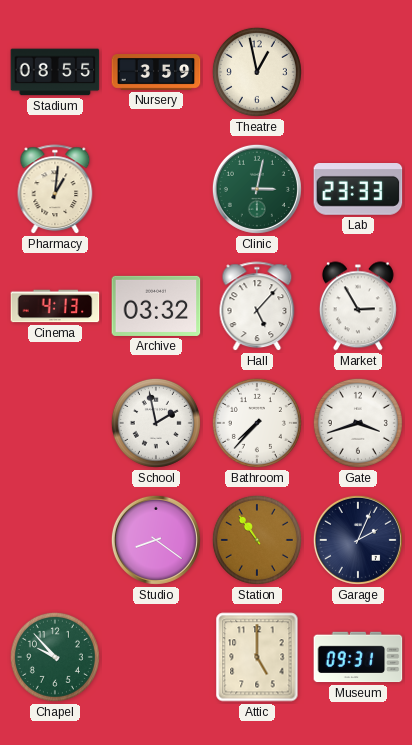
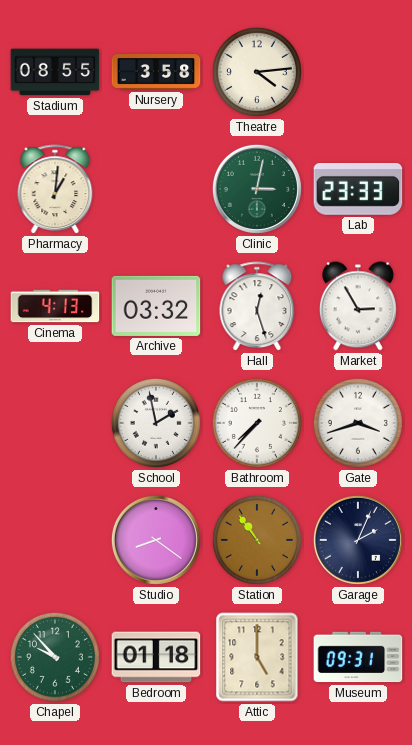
Nursery: 3:59 -> 3:58
Theatre: 12:58 -> 4:14
Hall: 5:07 -> 12:27
Bedroom: none -> 01:18
